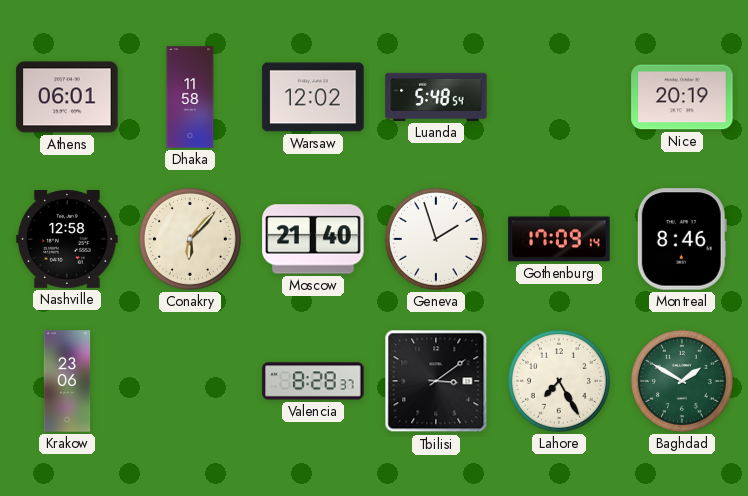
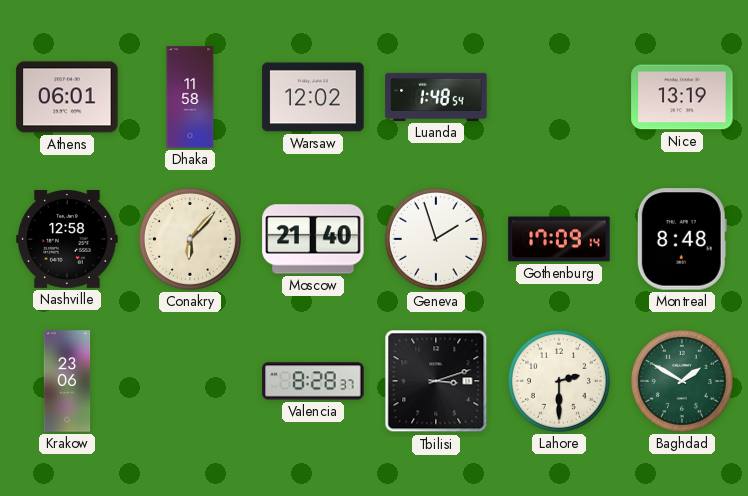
Luanda: 5:48 -> 1:48
Nice: 20:19 -> 13:19
Montreal: 8:46 -> 8:48
Tbilisi: 3:09 -> 3:12
Lahore: 7:25 -> 2:30
